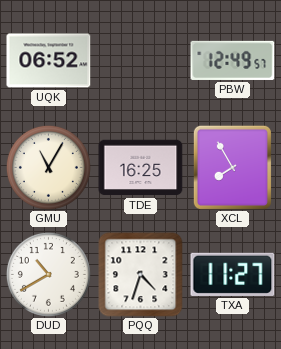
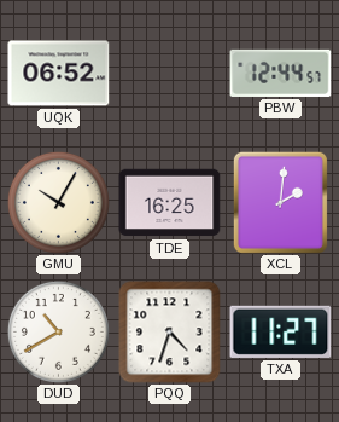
PBW: 12:49 -> 12:44
GMU: 11:05 -> 10:05
XCL: 7:55 -> 2:01
